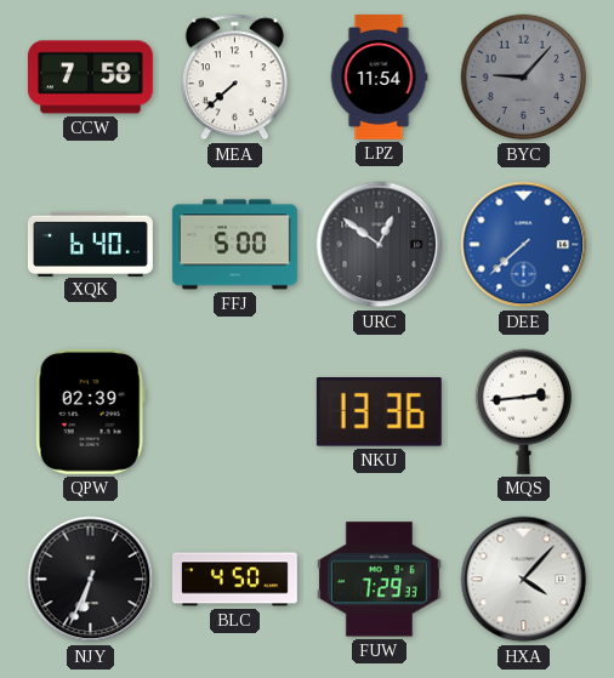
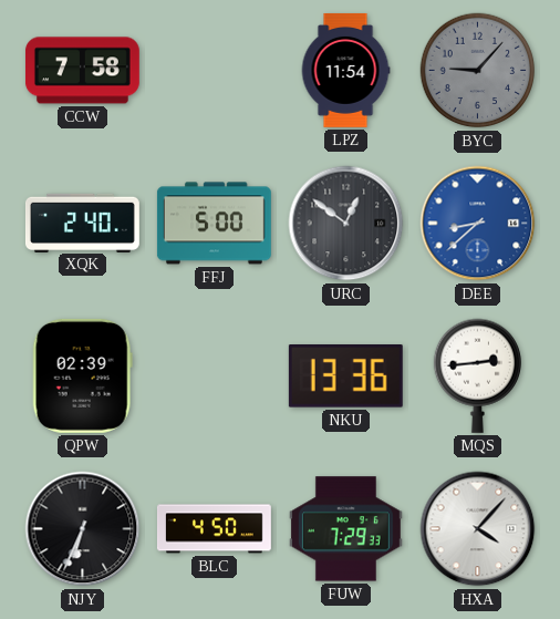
MEA: 7:38 -> none
XQK: 6:40 -> 2:40
DEE: 7:38 -> 8:38
